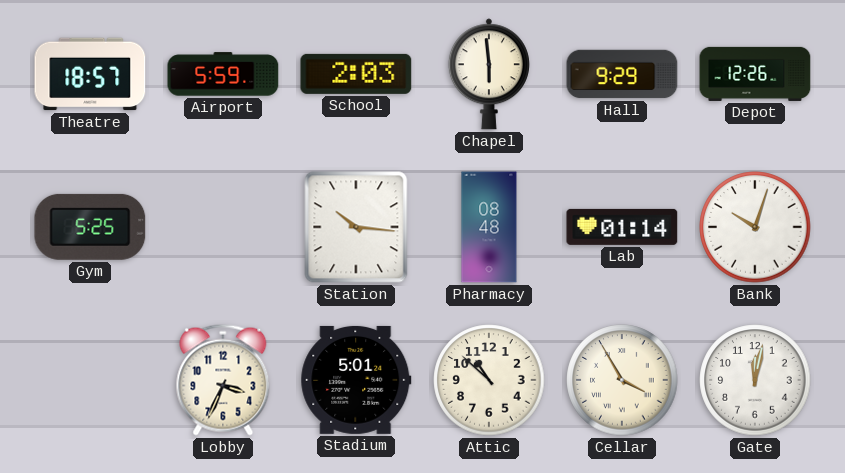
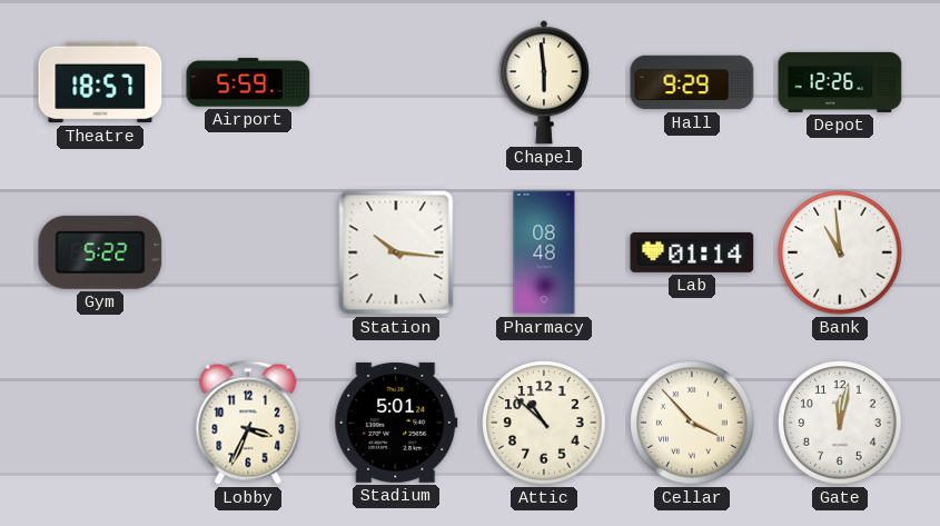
School: 2:03 -> none
Gym: 5:25 -> 5:22
Bank: 10:03 -> 10:59
Cellar: 3:55 -> 3:53
